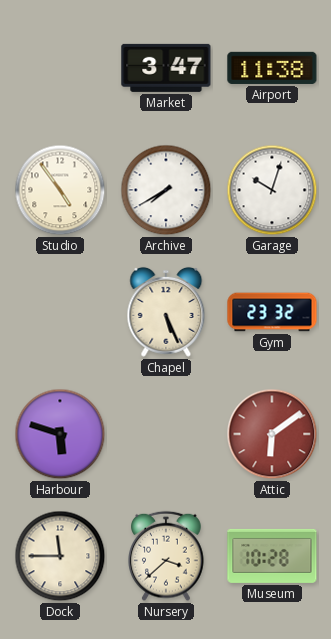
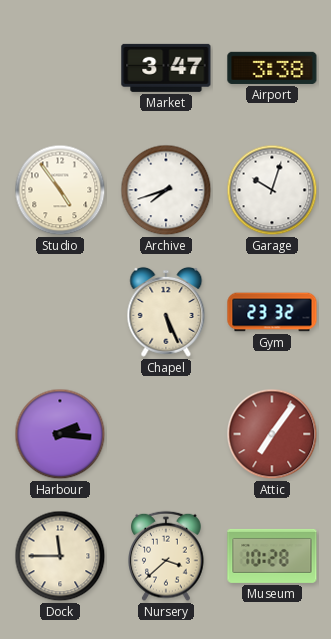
Airport: 11:38 -> 3:38
Archive: 7:40 -> 7:42
Harbour: 5:48 -> 2:16
Attic: 6:09 -> 7:06
